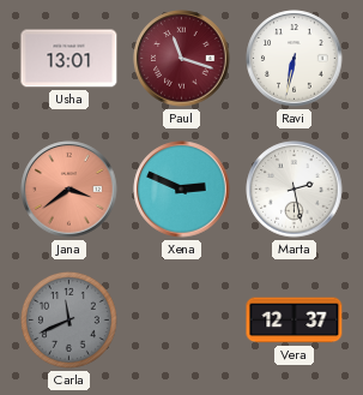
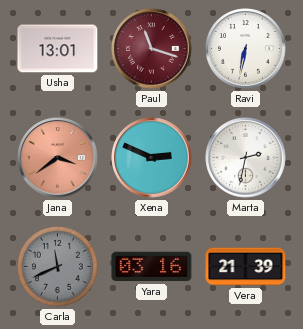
Marta: 2:28 -> 2:32
Yara: none -> 03:16
Vera: 12:37 -> 21:39
